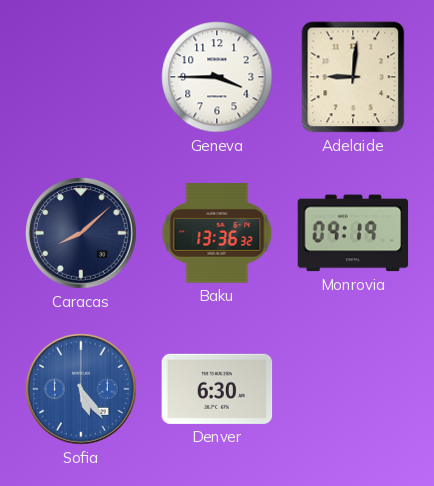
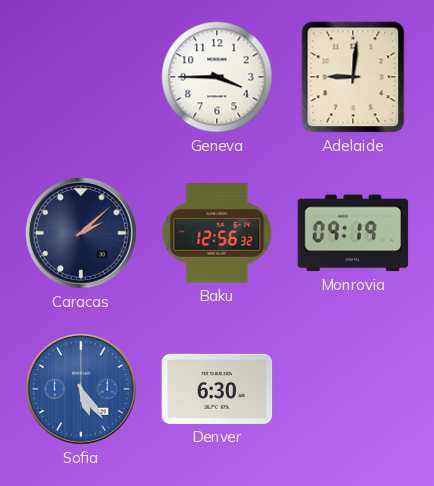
Caracas: 8:08 -> 2:08
Baku: 13:36 -> 12:56
